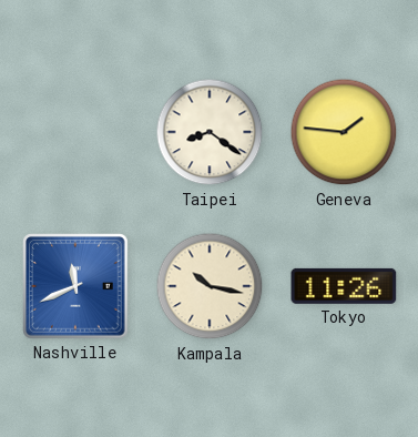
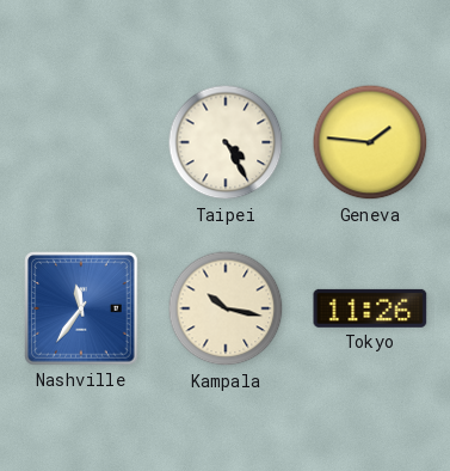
Taipei: 8:21 -> 4:25
Nashville: 11:41 -> 11:36
